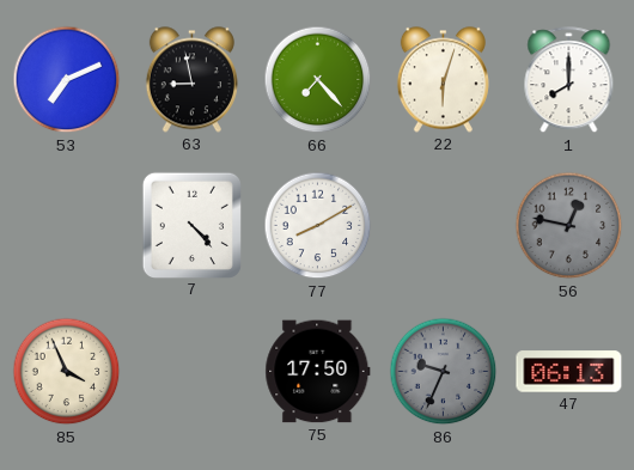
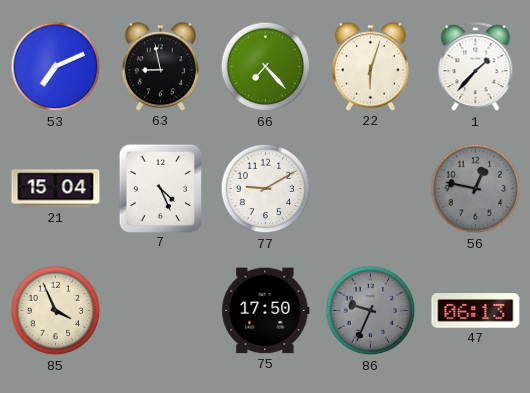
1: 8:00 -> 1:37
21: none -> 15:04
7: 4:23 -> 4:26
77: 8:10 -> 9:10
